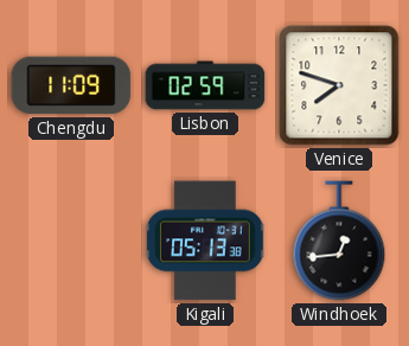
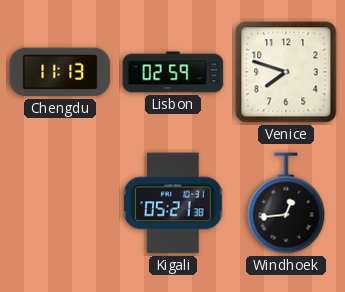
Chengdu: 11:09 -> 11:13
Kigali: 05:13 -> 05:21
